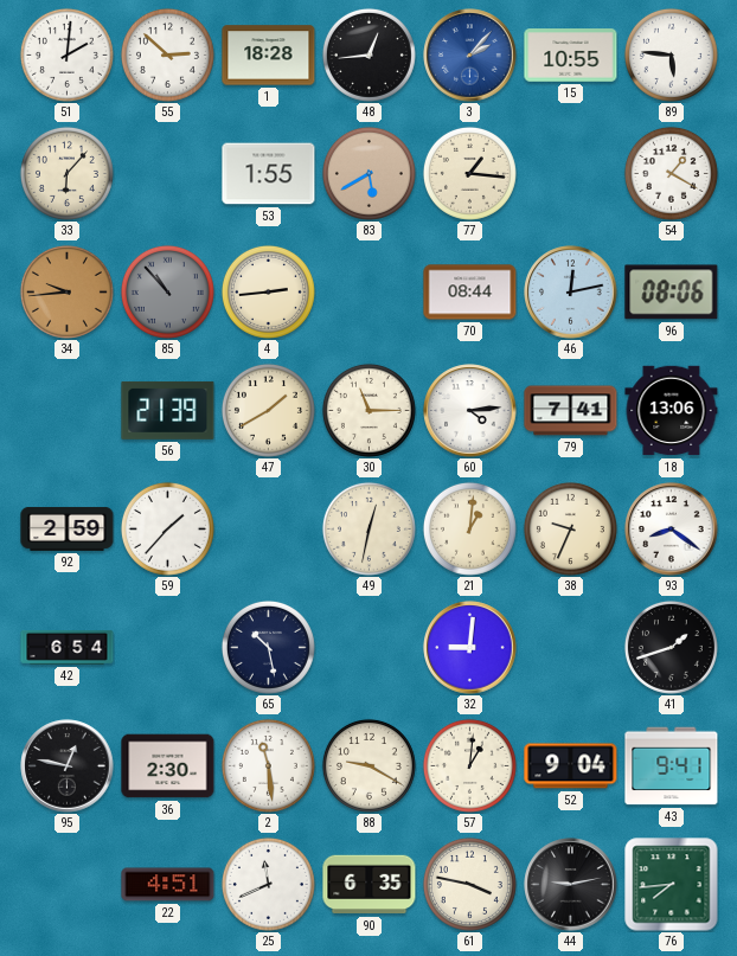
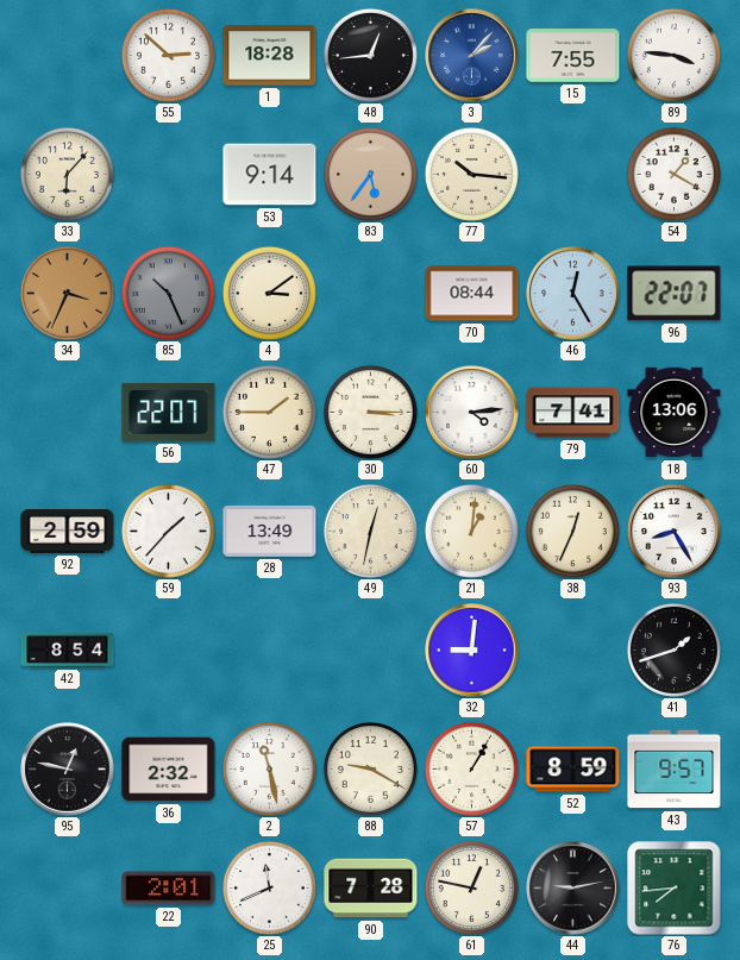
51: 2:01 -> none
15: 10:55 -> 7:55
89: 5:46 -> 3:46
53: 1:55 -> 9:14
83: 5:40 -> 5:36
77: 1:16 -> 10:16
34: 9:44 -> 3:34
85: 10:53 -> 10:26
4: 2:44 -> 3:09
46: 12:13 -> 12:25
96: 08:06 -> 22:07
56: 21:39 -> 22:07
47: 1:40 -> 1:45
30: 11:15 -> 3:15
28: none -> 13:49
38: 9:34 -> 12:34
93: 8:21 -> 8:25
42: 6:54 -> 8:54
65: 10:28 -> none
36: 2:30 -> 2:32
2: 11:29 -> 11:28
57: 1:01 -> 1:05
52: 9:04 -> 8:59
43: 9:41 -> 9:57
22: 4:51 -> 2:01
90: 6:35 -> 7:28
61: 3:47 -> 12:47
